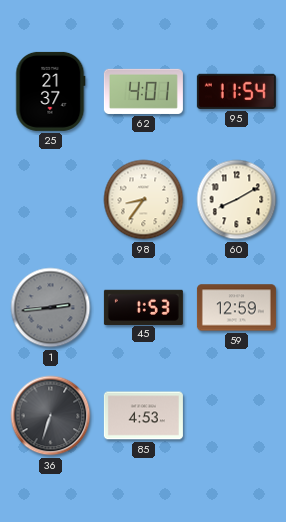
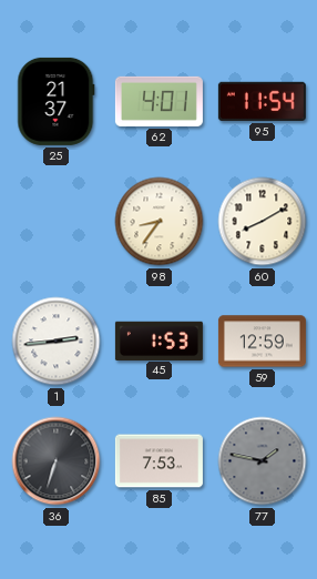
1 dial: grey -> white
85: 4:53 -> 7:53
77: none -> 1:47
